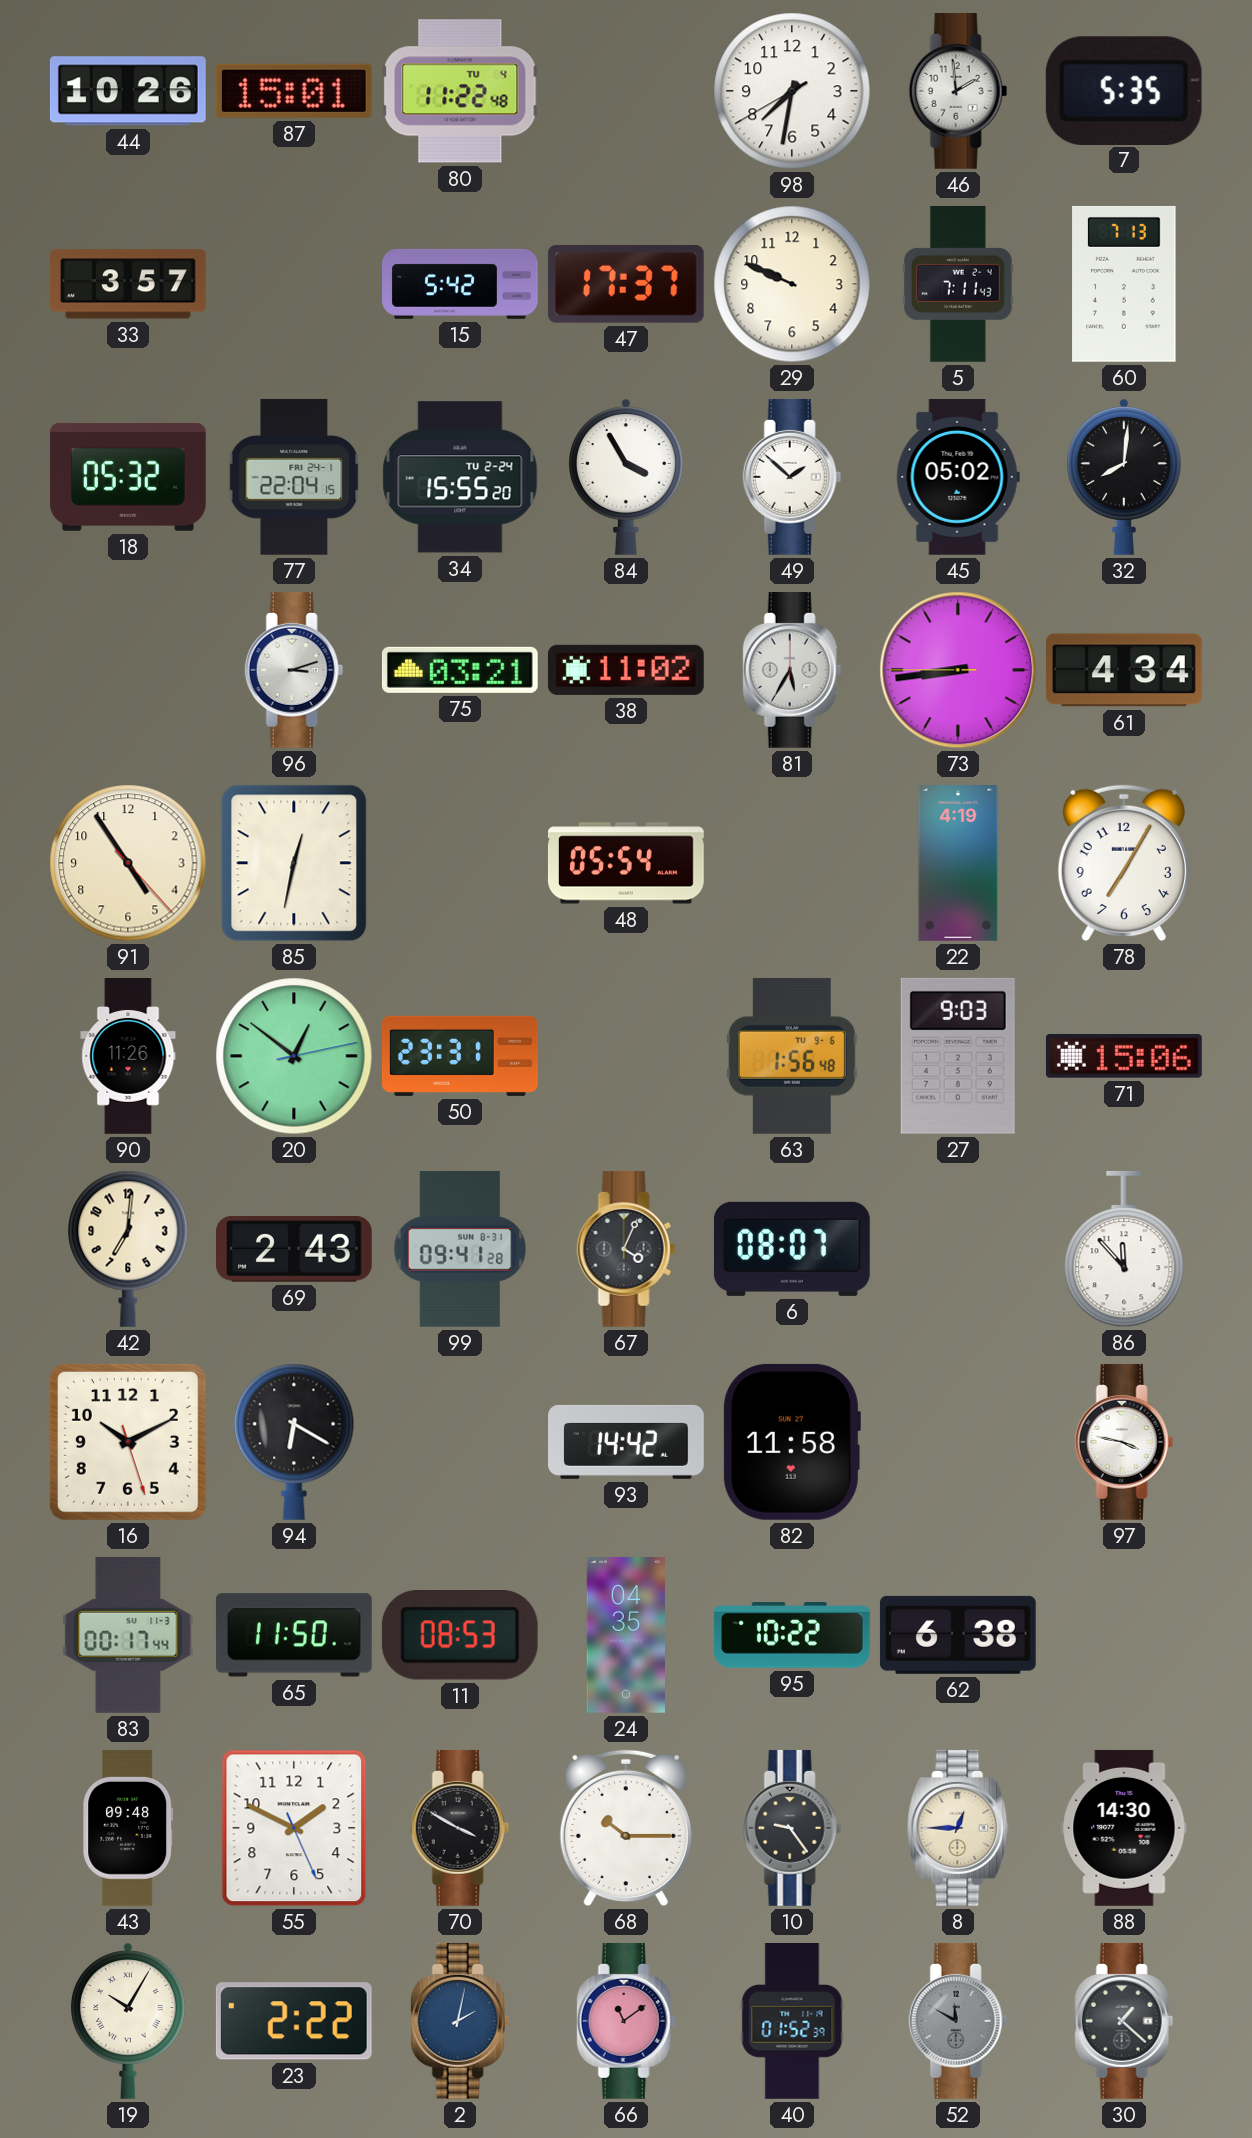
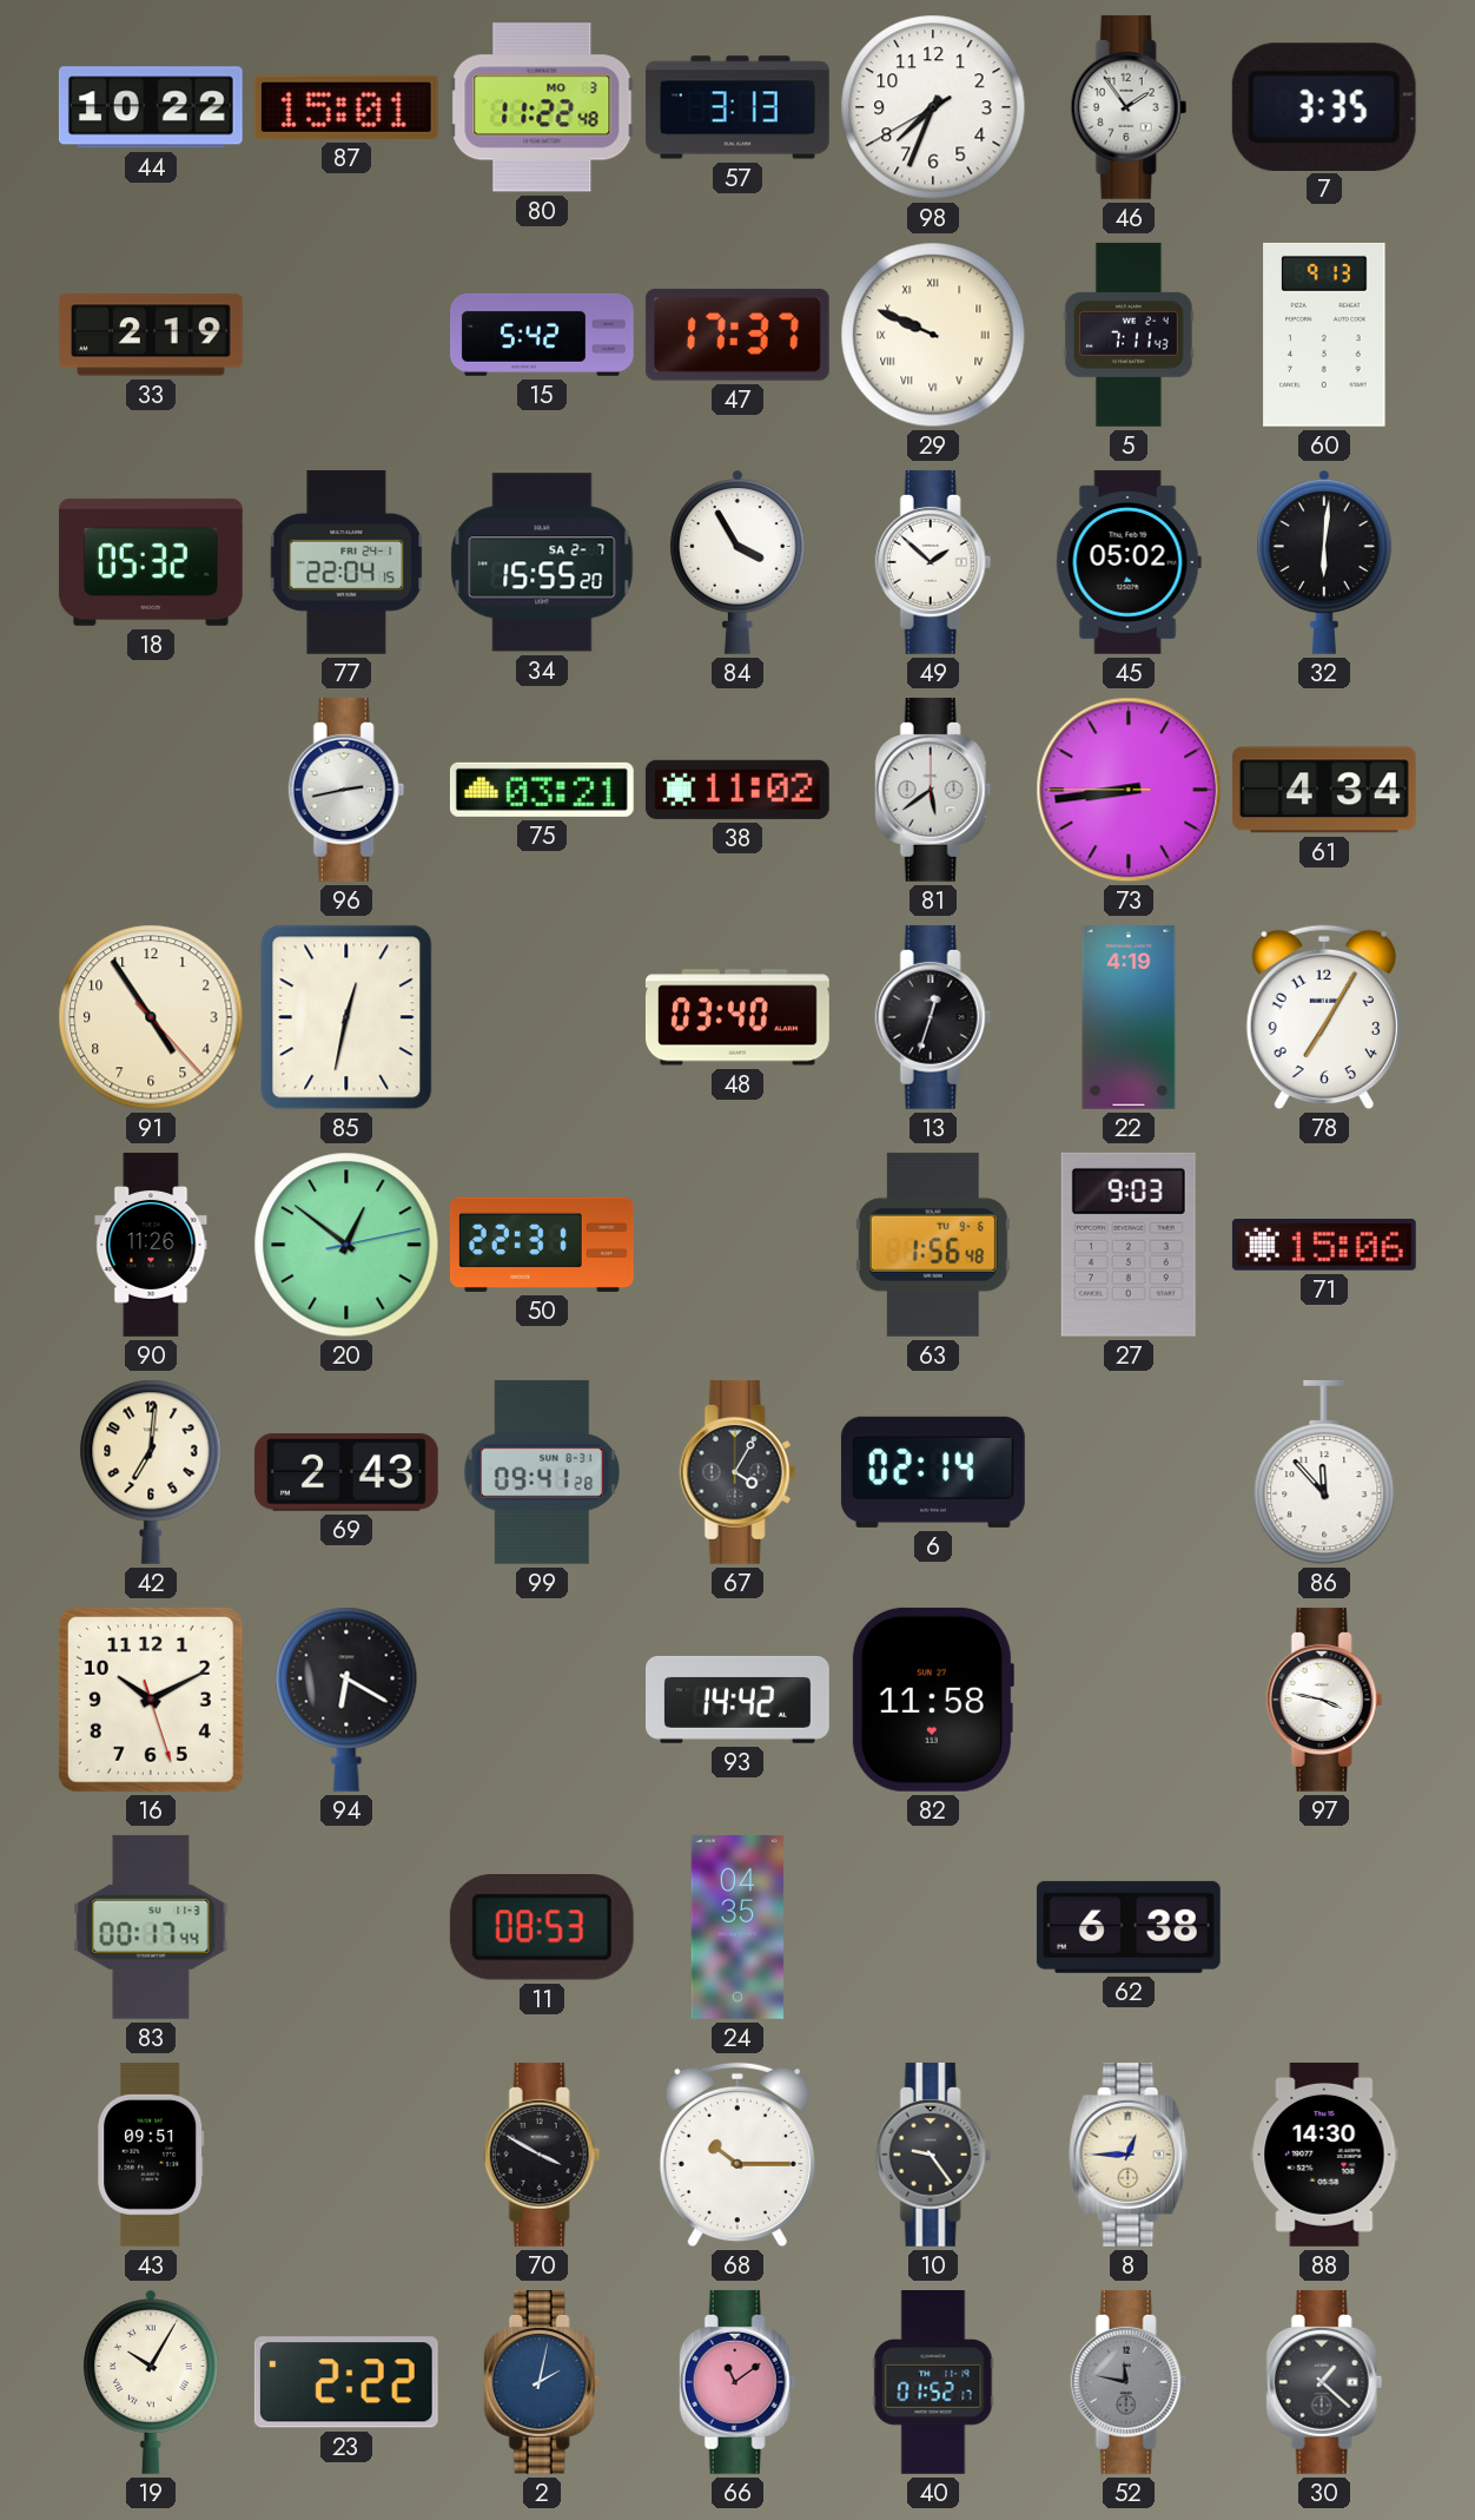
44: 10:26 -> 10:22
80 date: TU 4 -> MO 3
57: none -> 3:13
98: 7:31 -> 7:33
46: 1:59 -> 1:54
7: 5:35 -> 3:35
33: 3:57 -> 2:19
29 numerals: Arabic -> Roman
60: 7:13 -> 9:13
34 date: TU 2-24 -> SA 2-7
32: 8:01 -> 6:01
96: 3:12 -> 2:43
81: 5:35 -> 5:39
48: 05:54 -> 03:40
13: none -> 12:33
50: 23:31 -> 22:31
67: 4:04 -> 4:05
6: 08:07 -> 02:14
65: 11:50 -> none
95: 10:22 -> none
43: 09:48 -> 09:51
55: 1:49 -> none
40: 01:52:39 -> 01:52:17
52: 11:50 -> 11:47
